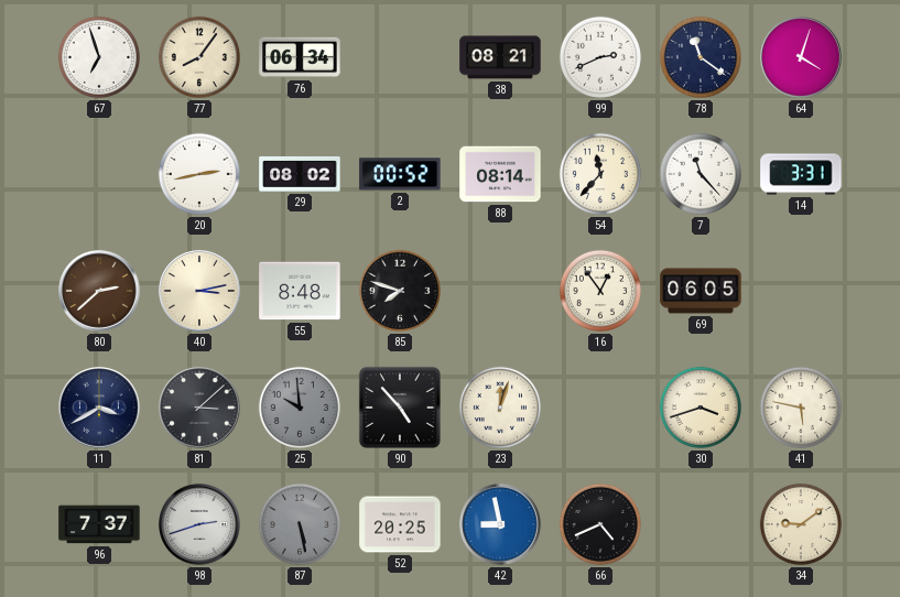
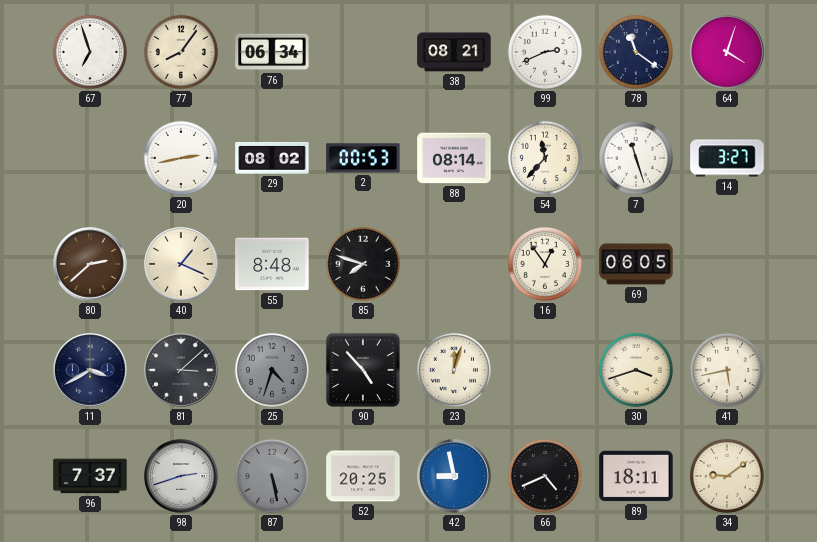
2: 00:52 -> 00:53
7: 11:23 -> 11:27
14: 3:31 -> 3:27
40: 3:13 -> 1:19
25: 9:59 -> 4:33
41: 5:47 -> 5:43
89: none -> 18:11
